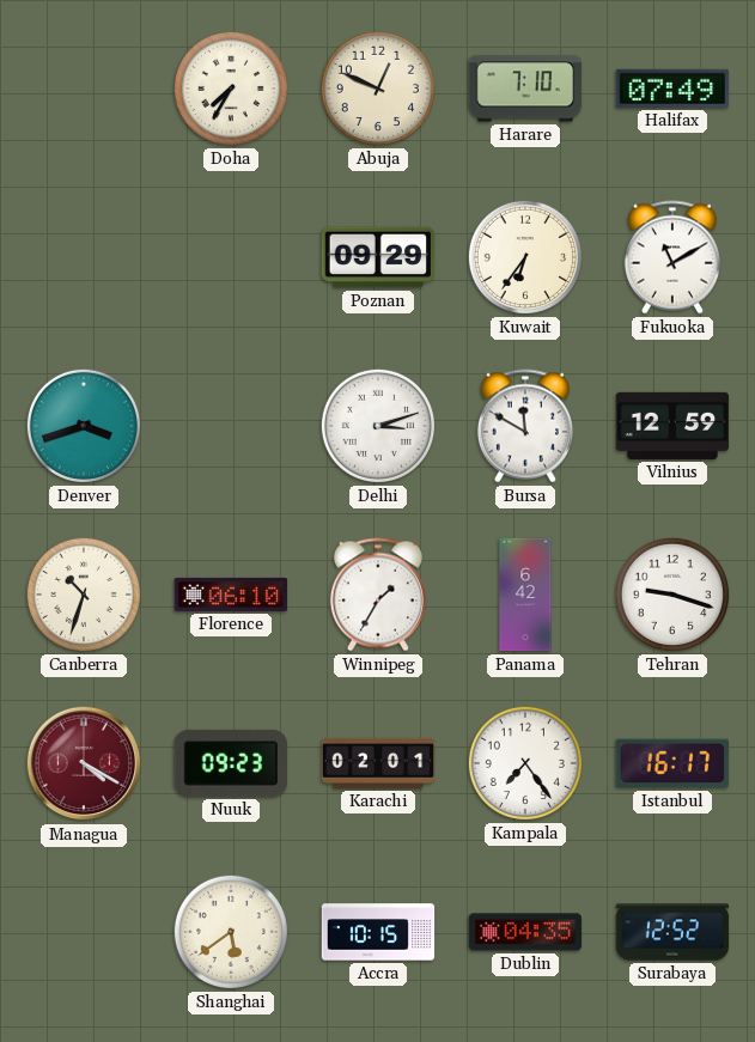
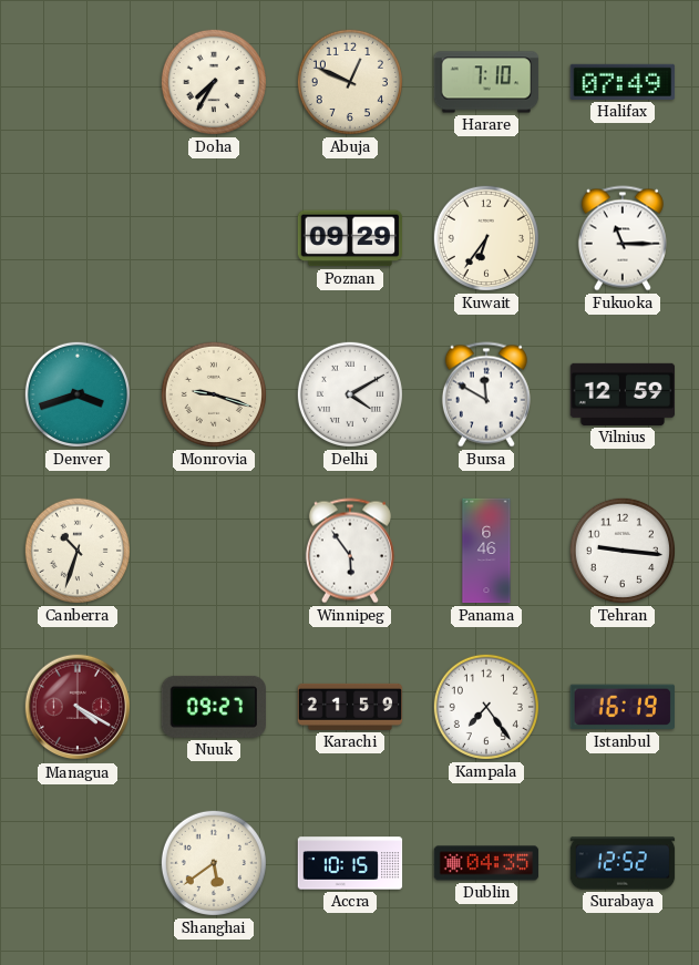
Fukuoka: 11:10 -> 11:15
Monrovia: none -> 9:18
Delhi: 3:12 -> 4:10
Florence: 06:10 -> none
Winnipeg: 1:35 -> 5:54
Panama: 6:42 -> 6:46
Tehran: 9:18 -> 9:16
Nuuk: 09:23 -> 09:27
Karachi: 02:01 -> 21:59
Istanbul: 16:17 -> 16:19
